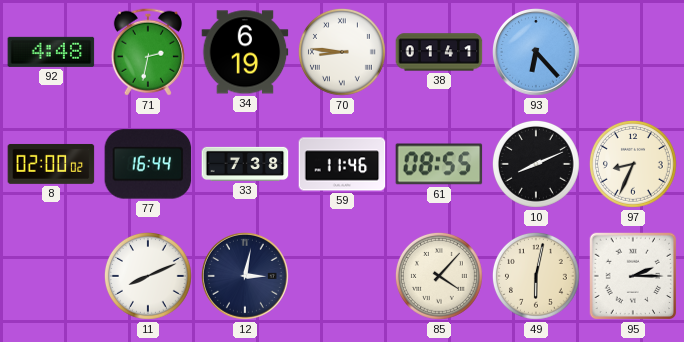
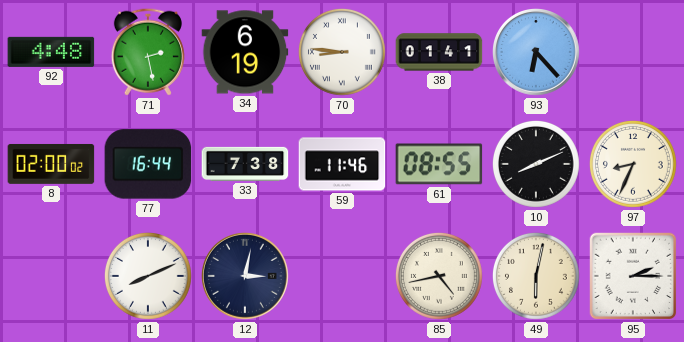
71: 2:32 -> 2:28
85: 4:07 -> 4:43
